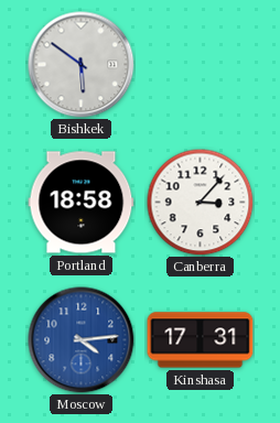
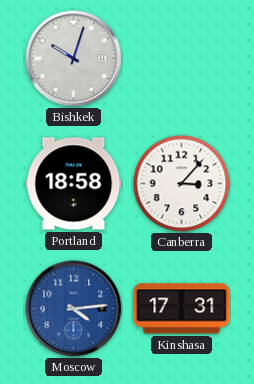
Bishkek: 5:51 -> 10:03
